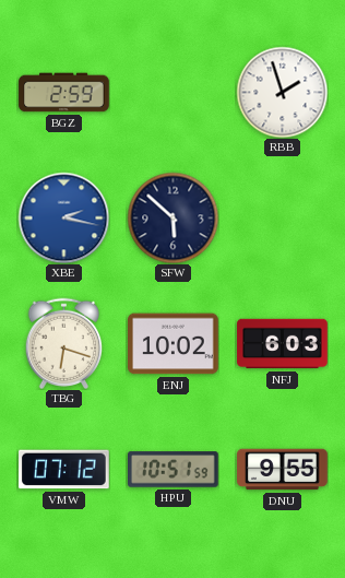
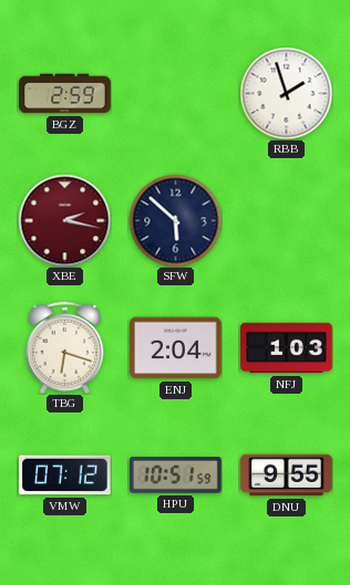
XBE dial: blue -> burgundy
ENJ: 10:02 -> 2:04
NFJ: 6:03 -> 1:03
